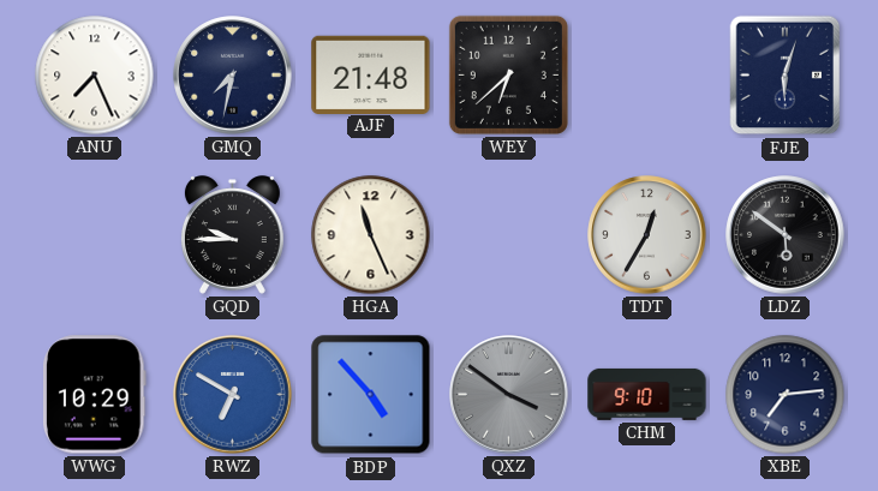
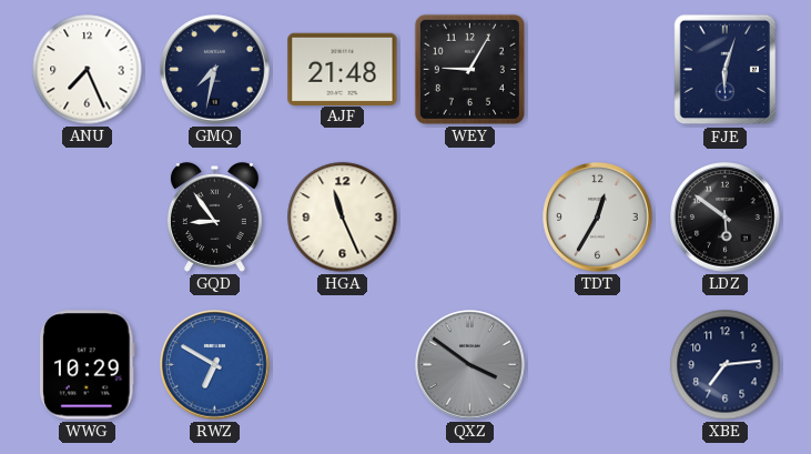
WEY: 6:38 -> 9:05
GQD: 9:45 -> 8:54
BDP: 4:53 -> none
CHM: 9:10 -> none
